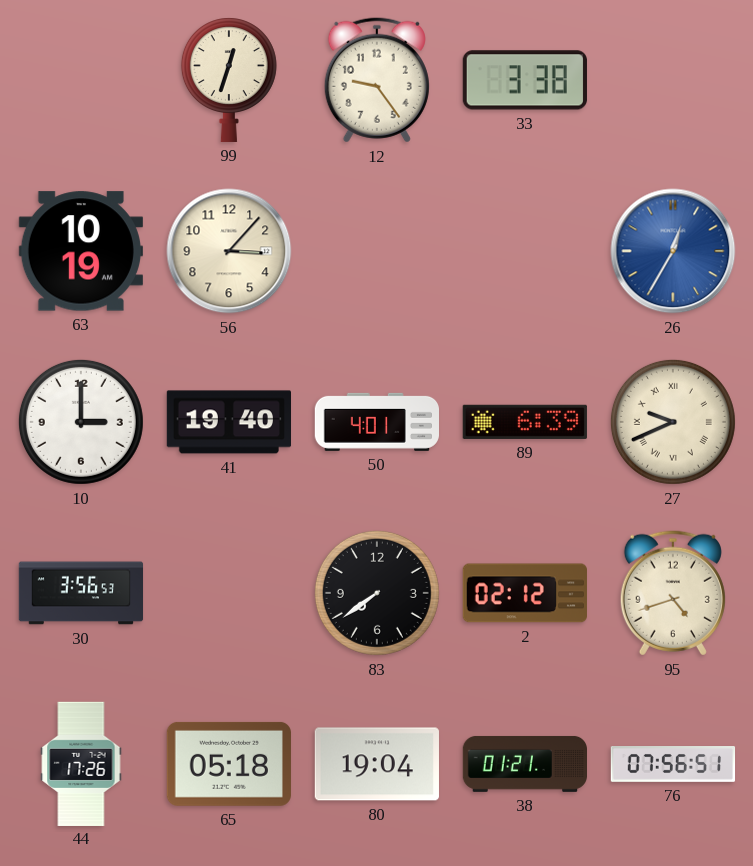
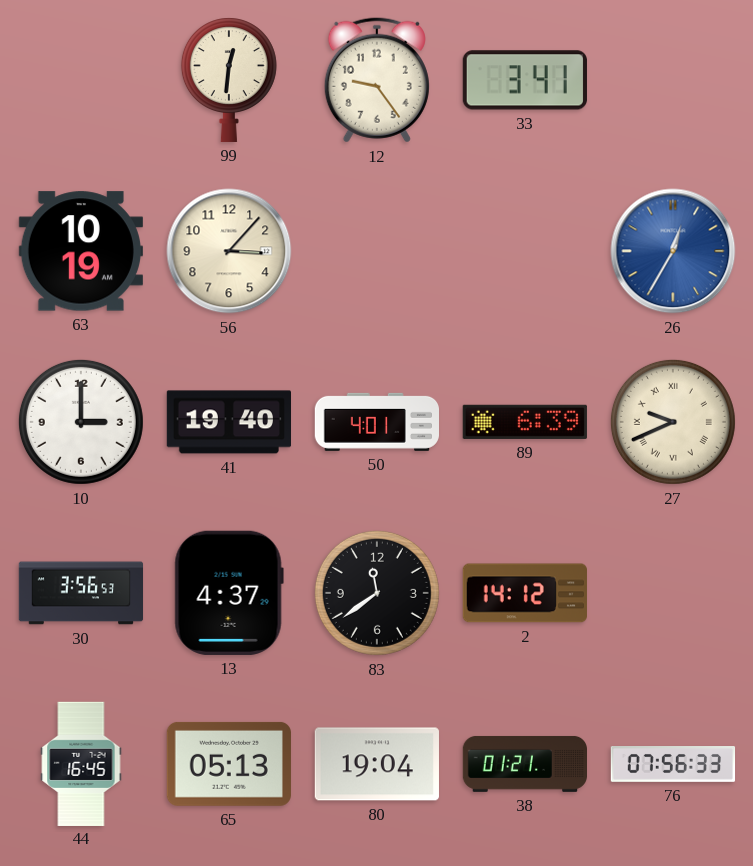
99: 12:33 -> 12:31
33: 3:38 -> 3:41
13: none -> 4:37
83: 7:39 -> 11:39
2: 02:12 -> 14:12
95: 4:42 -> none
44: 17:26 -> 16:45
65: 05:18 -> 05:13
76: 07:56:51 -> 07:56:33
